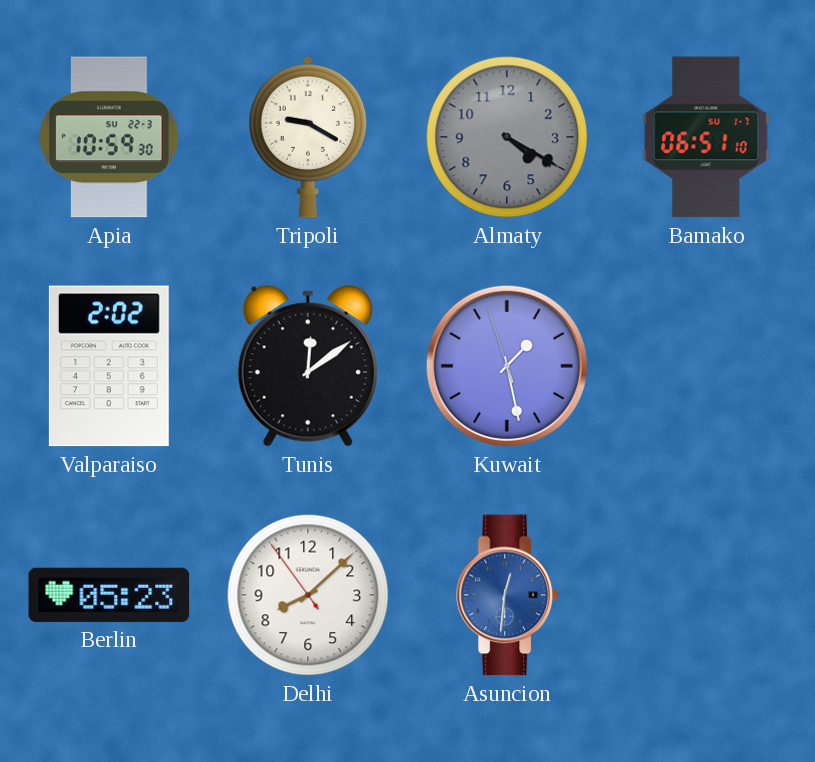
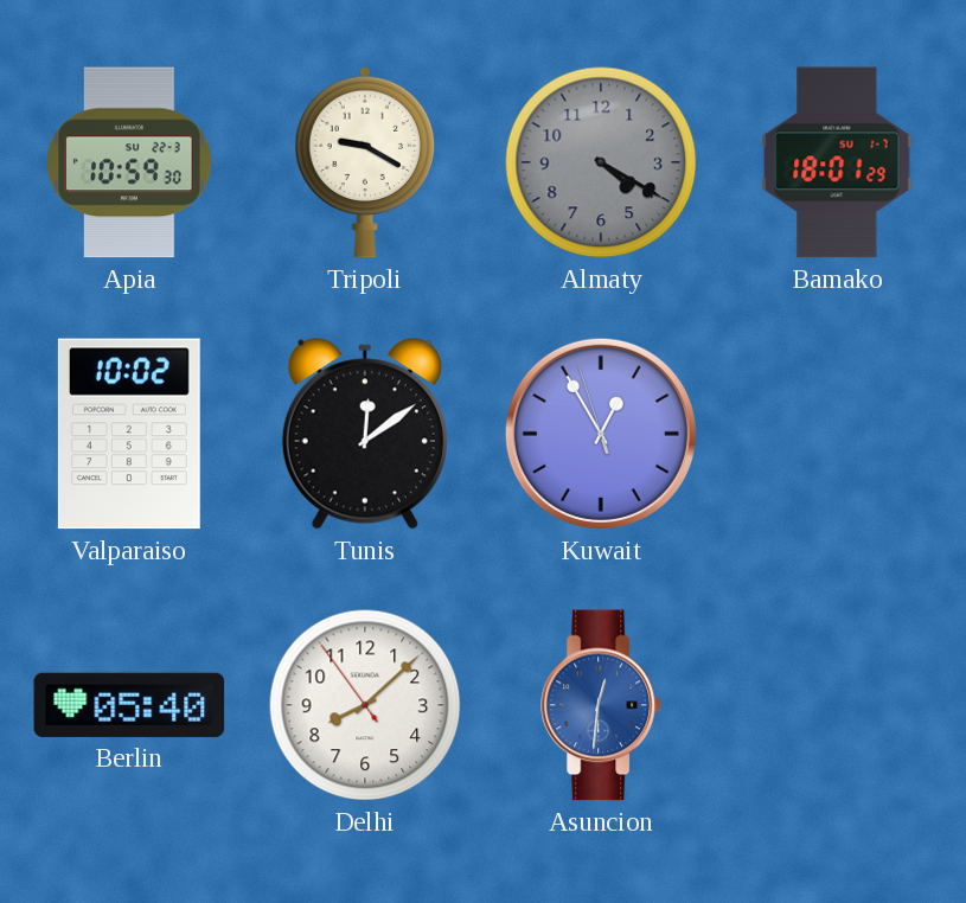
Bamako: 06:51 -> 18:01
Valparaiso: 2:02 -> 10:02
Kuwait: 1:27 -> 12:54
Berlin: 05:23 -> 05:40
